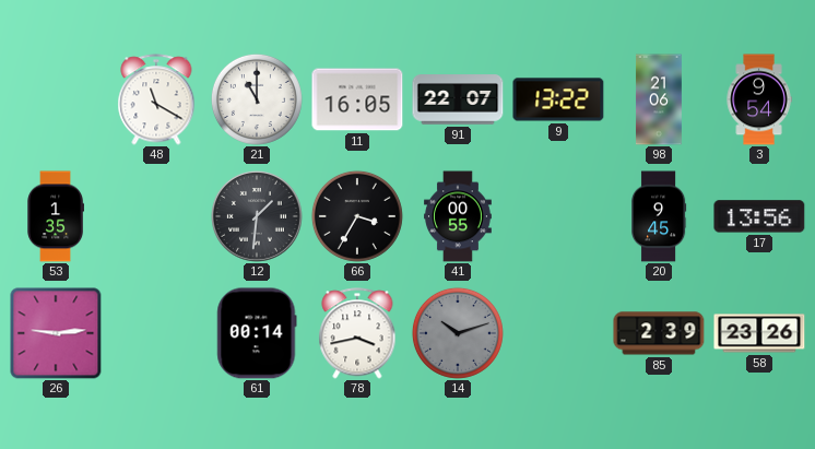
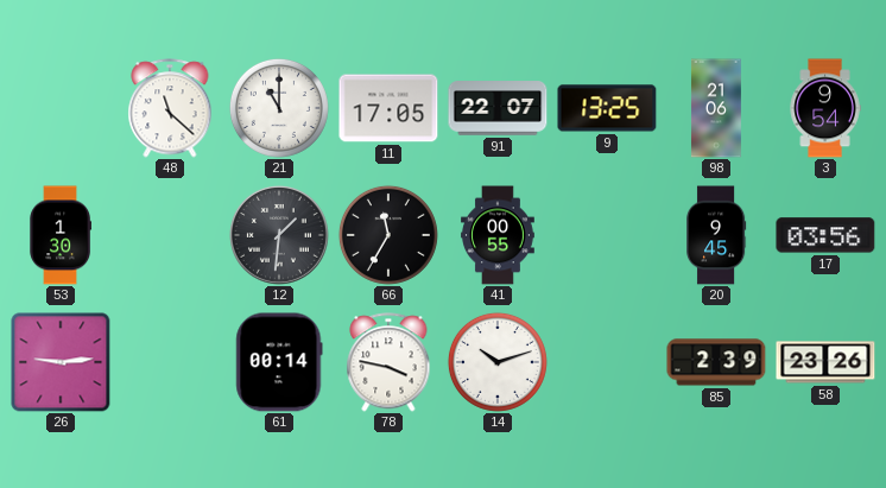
48: 11:20 -> 11:22
11: 16:05 -> 17:05
9: 13:22 -> 13:25
53: 1:35 -> 1:30
66: 3:35 -> 11:35
17: 13:56 -> 03:56
78: 3:43 -> 3:47
14 dial: grey -> white
